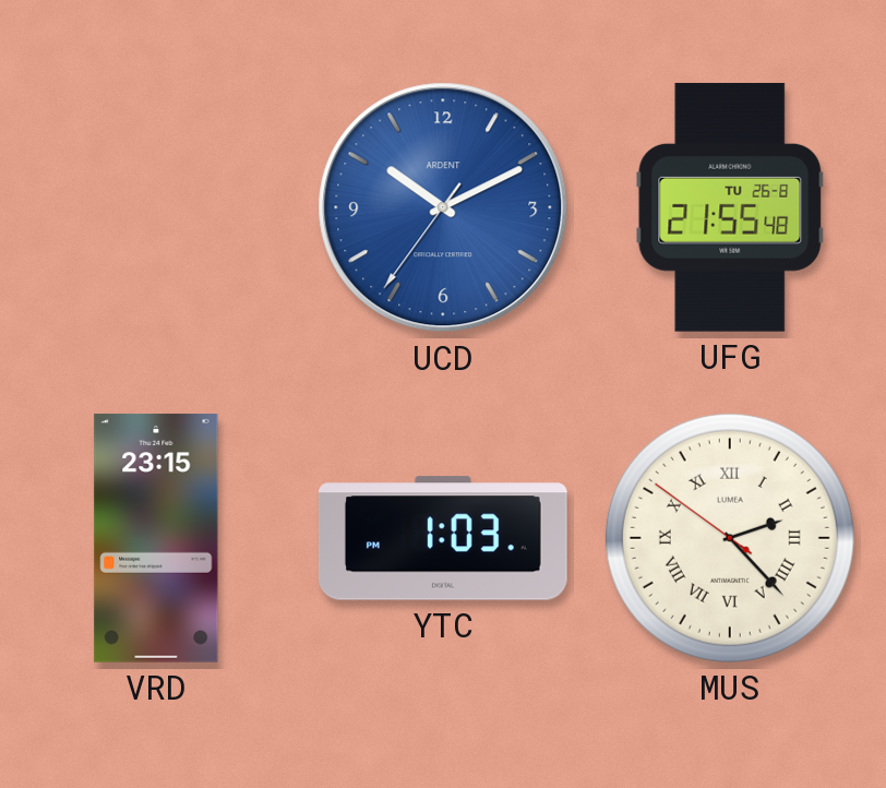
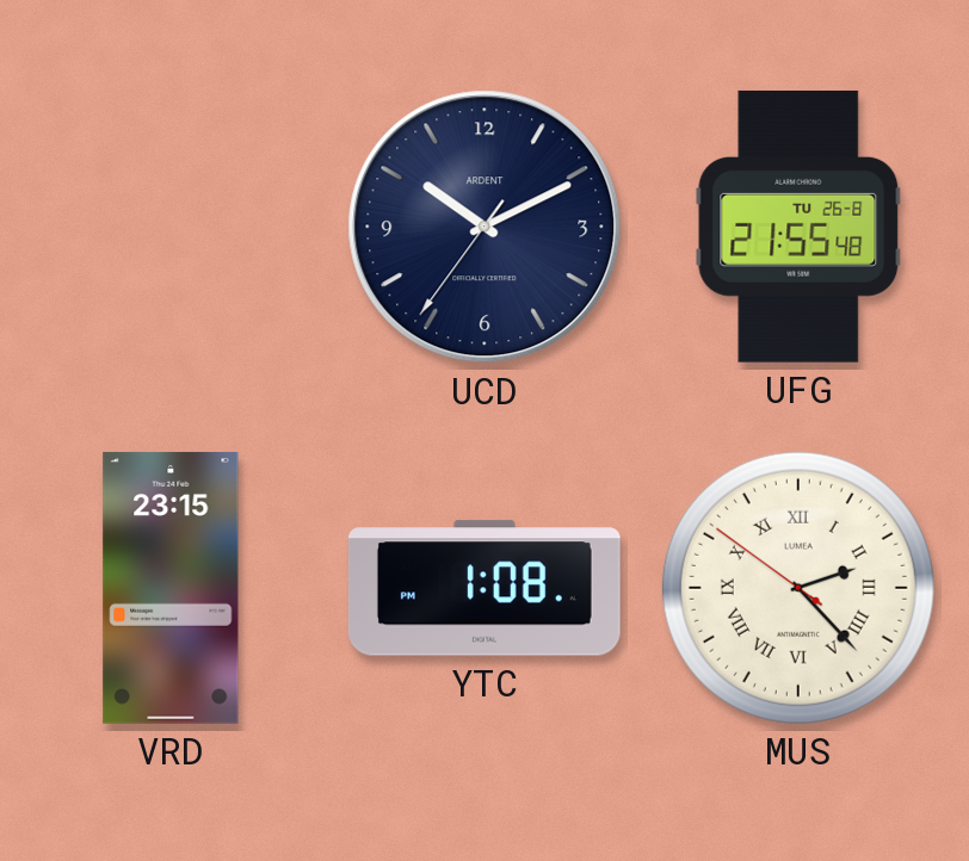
UCD dial: blue -> navy
YTC: 1:03 -> 1:08
